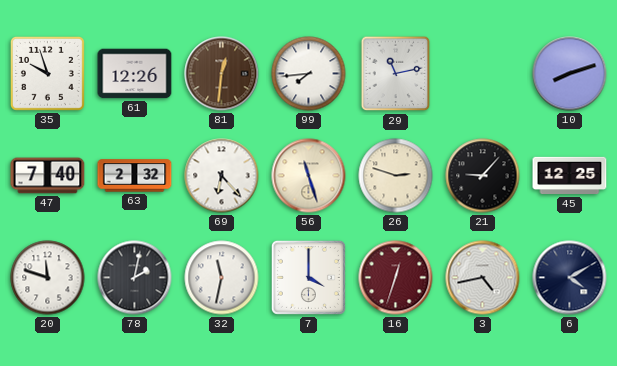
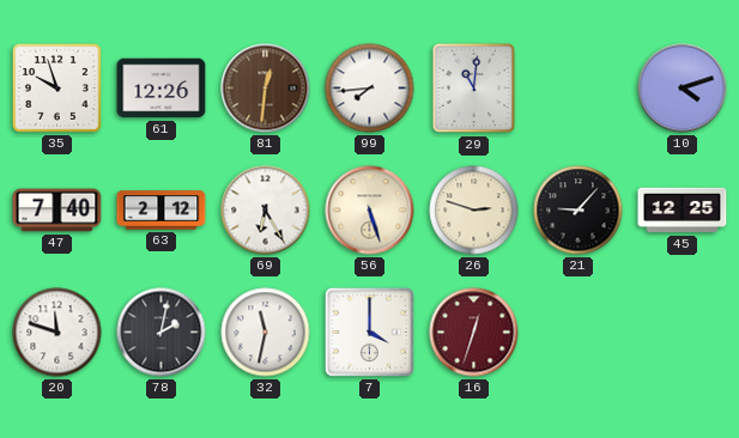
29: 11:13 -> 11:01
10: 8:12 -> 4:12
63: 2:32 -> 2:12
69: 6:23 -> 6:25
56: 11:27 -> 5:27
3: 4:43 -> none
6: 4:10 -> none
